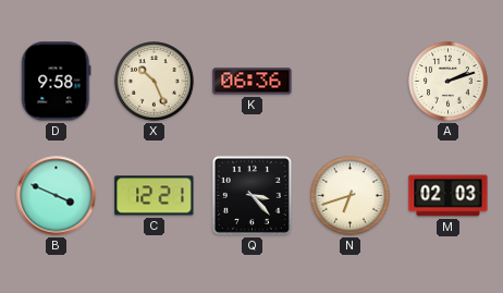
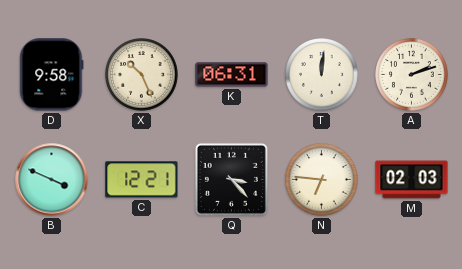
K: 06:36 -> 06:31
T: none -> 12:01
N: 6:42 -> 6:46
